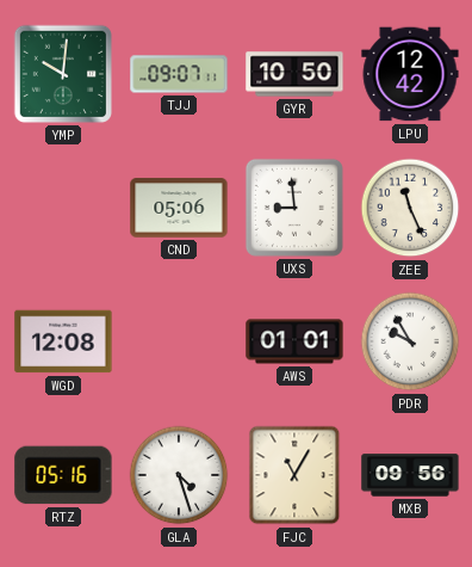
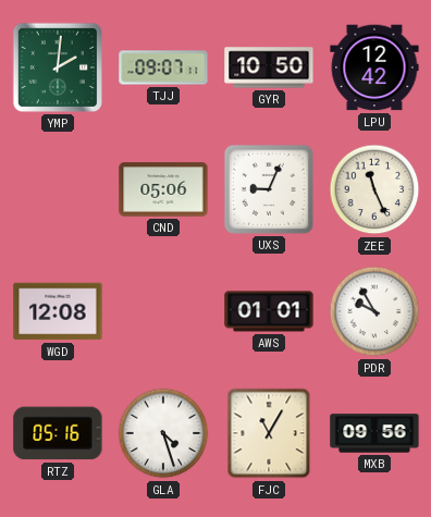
YMP: 10:01 -> 2:01
UXS: 8:59 -> 9:04
